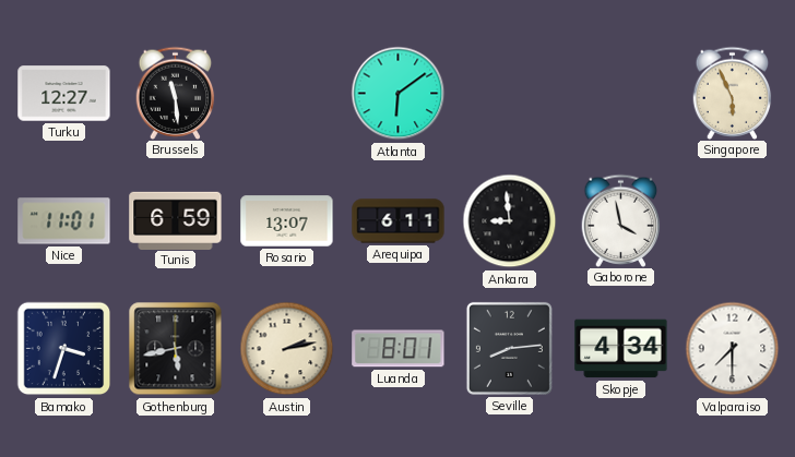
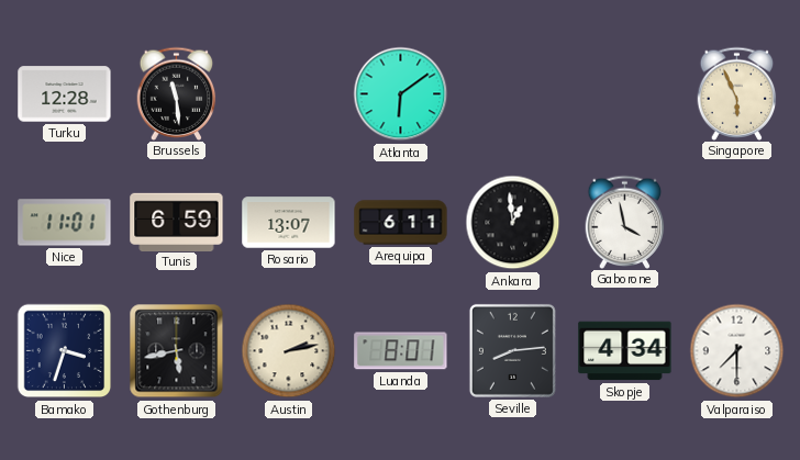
Turku: 12:27 -> 12:28
Ankara: 8:59 -> 12:59
